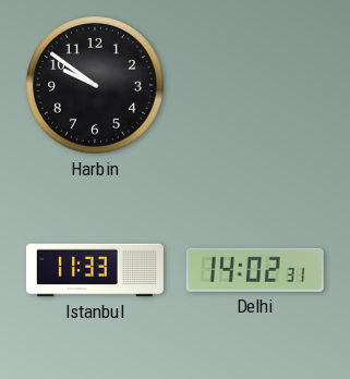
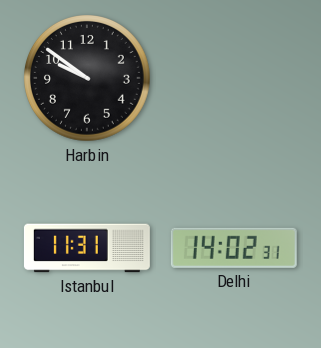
Istanbul: 11:33 -> 11:31
